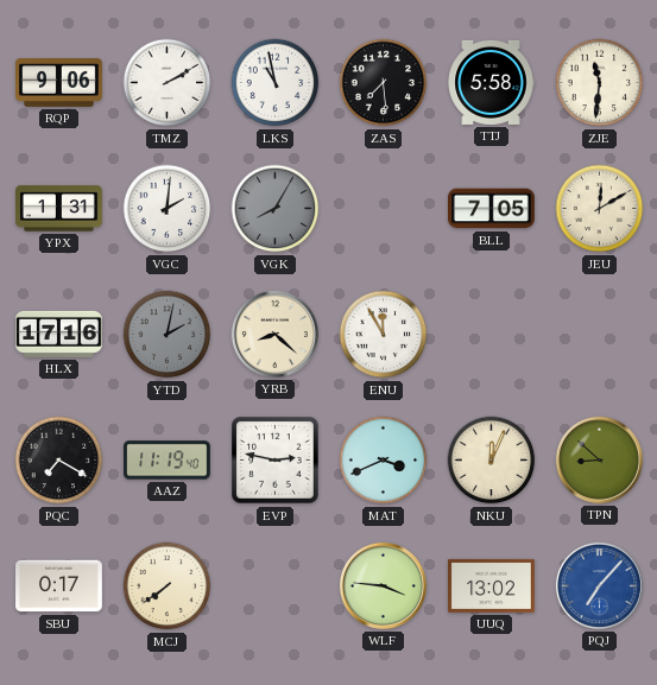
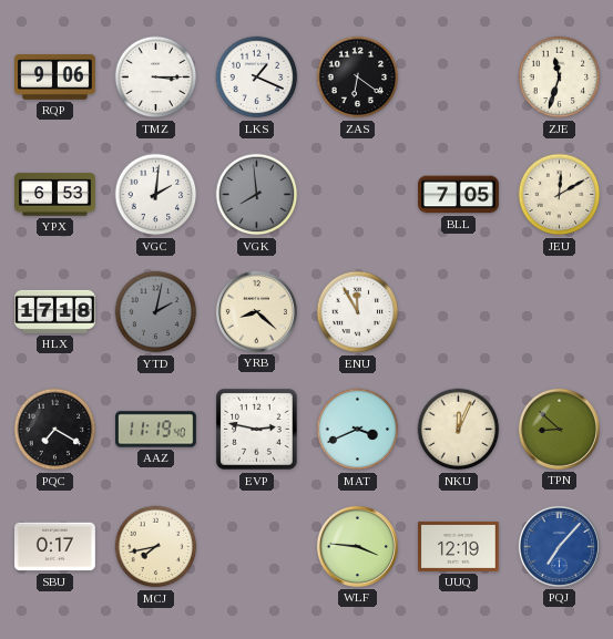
TMZ: 2:10 -> 3:15
LKS: 10:58 -> 1:19
ZAS: 7:29 -> 6:21
TTJ: 5:58 -> none
ZJE: 11:31 -> 11:33
YPX: 1:31 -> 6:53
VGK: 8:05 -> 7:59
HLX: 17:16 -> 17:18
MCJ: 7:39 -> 7:43
UUQ: 13:02 -> 12:19
